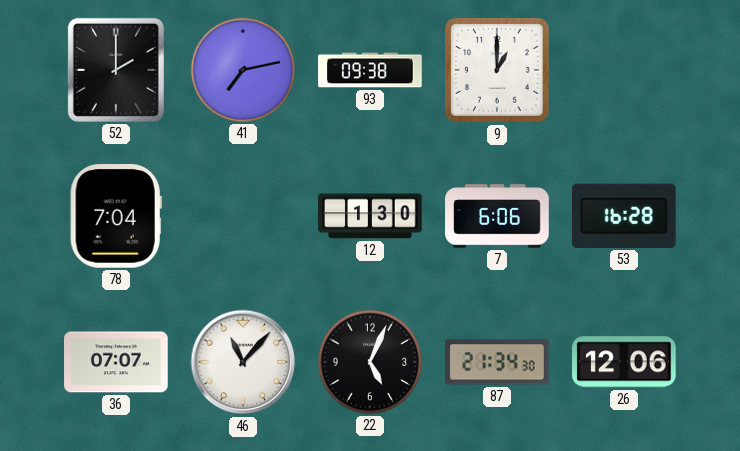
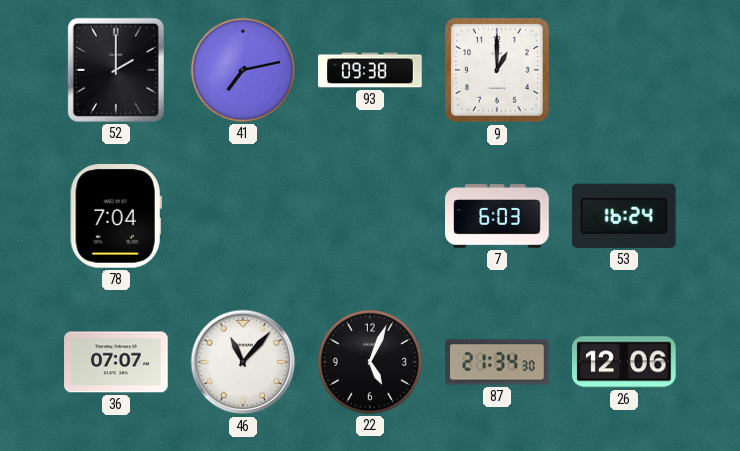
12: 1:30 -> none
7: 6:06 -> 6:03
53: 16:28 -> 16:24
